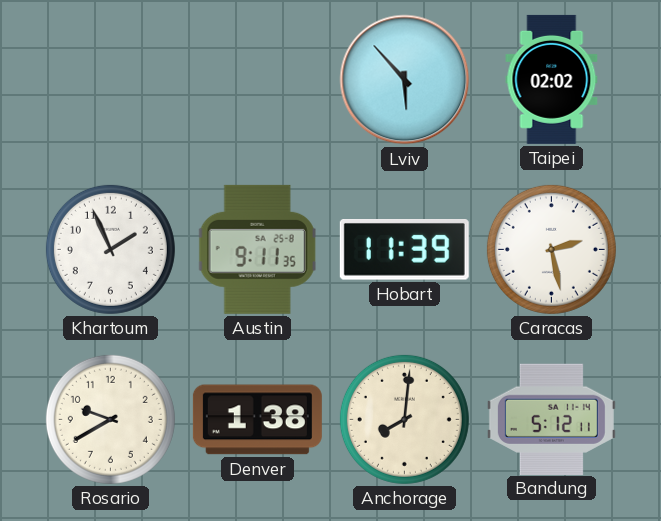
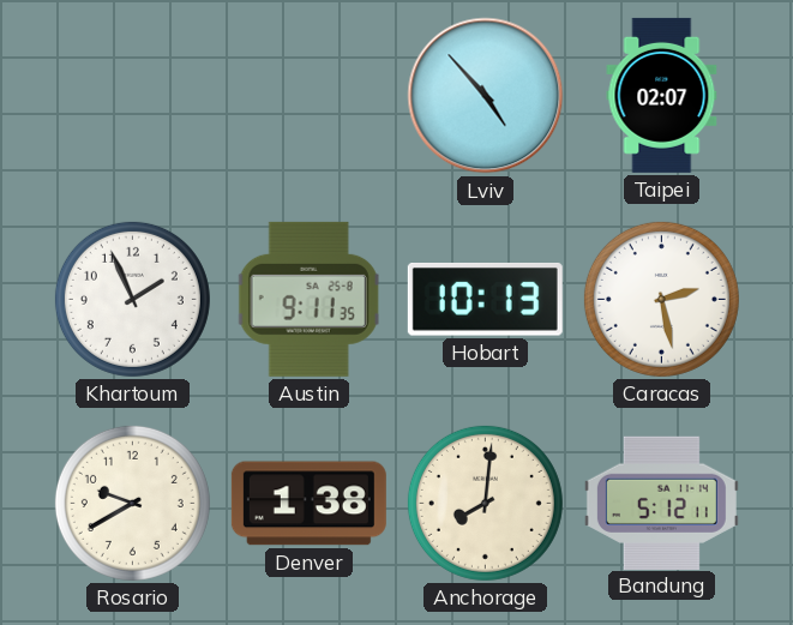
Lviv: 5:53 -> 4:53
Taipei: 02:02 -> 02:07
Hobart: 11:39 -> 10:13
